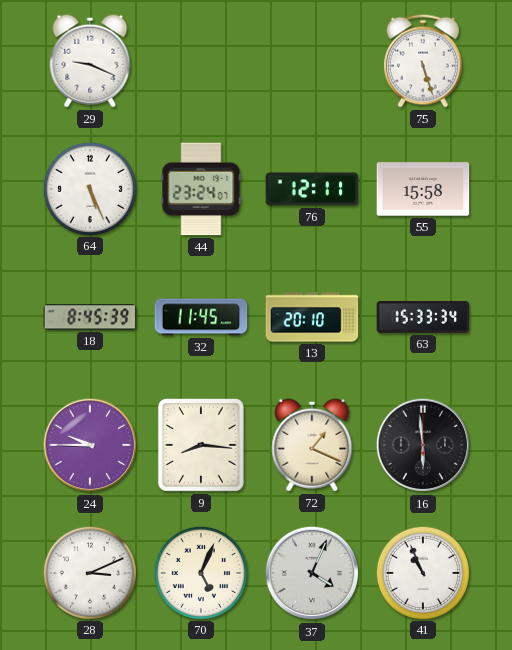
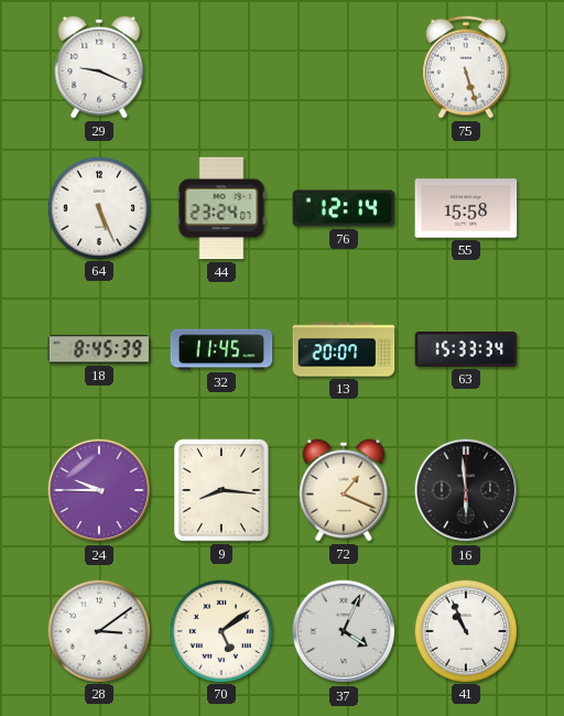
76: 12:11 -> 12:14
13: 20:10 -> 20:07
28: 3:11 -> 3:09
70: 5:04 -> 5:09
